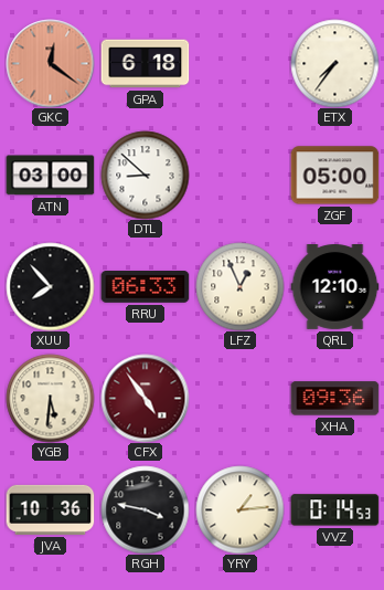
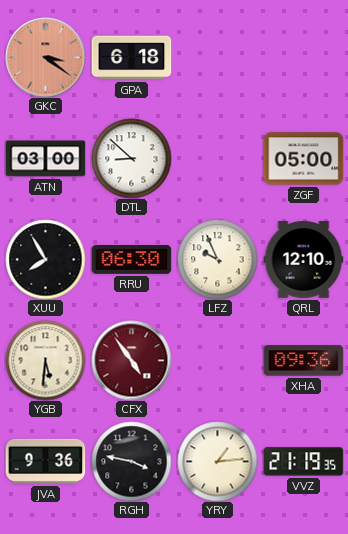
GKC: 12:21 -> 3:21
ETX: 7:36 -> none
XUU: 7:53 -> 7:55
RRU: 06:33 -> 06:30
LFZ: 12:56 -> 9:56
JVA: 10:36 -> 9:36
VVZ: 0:14 -> 21:19
